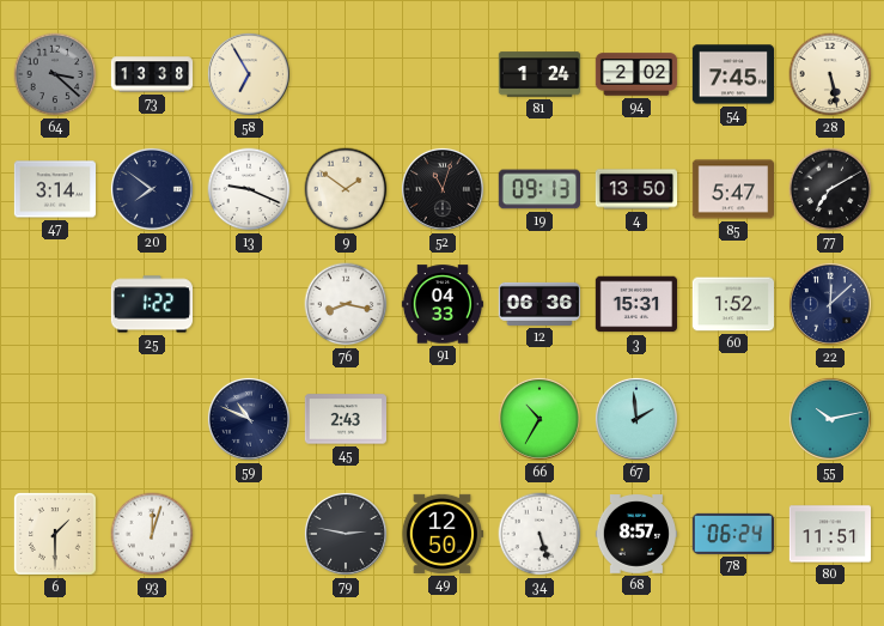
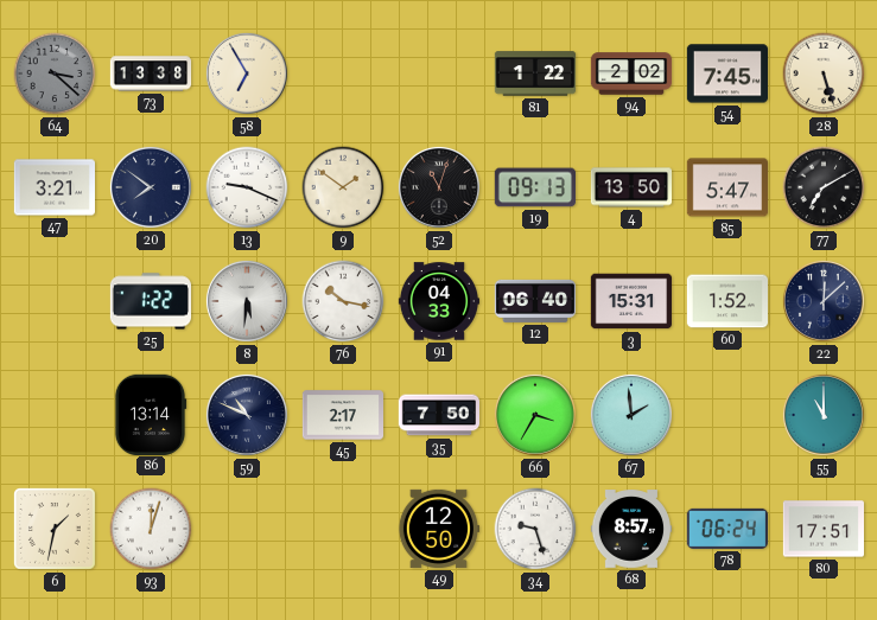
81: 1:24 -> 1:22
28: 5:28 -> 5:27
47: 3:14 -> 3:21
8: none -> 5:31
76: 8:17 -> 10:17
12: 06:36 -> 06:40
86: none -> 13:14
45: 2:43 -> 2:17
35: none -> 7:50
66: 10:35 -> 3:35
55: 10:13 -> 11:00
6: 1:30 -> 1:32
79: 2:47 -> none
34: 5:27 -> 9:27
80: 11:51 -> 17:51
